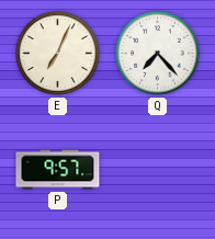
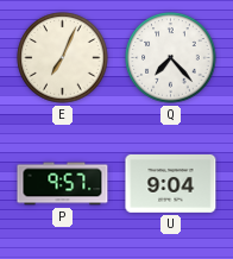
U: none -> 9:04
